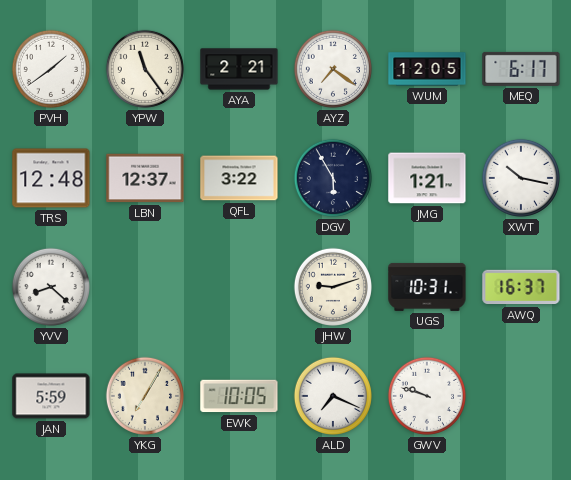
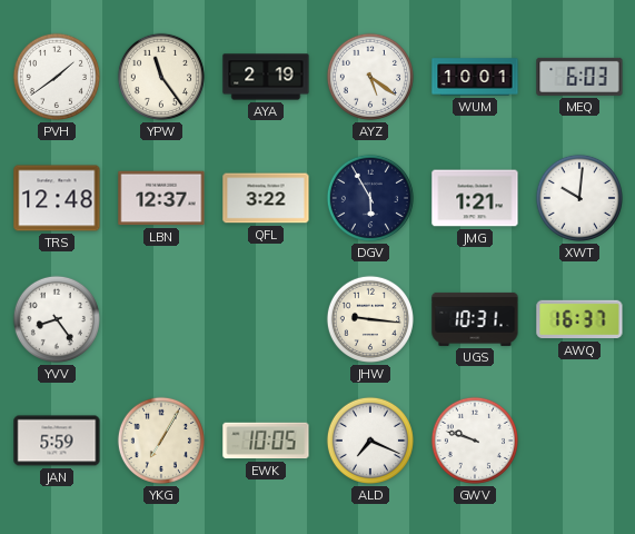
AYA: 2:21 -> 2:19
AYZ: 7:21 -> 5:21
WUM: 12:05 -> 10:01
MEQ: 6:17 -> 6:03
XWT: 10:17 -> 10:01
YVV: 8:22 -> 8:24
JHW: 9:12 -> 9:16
